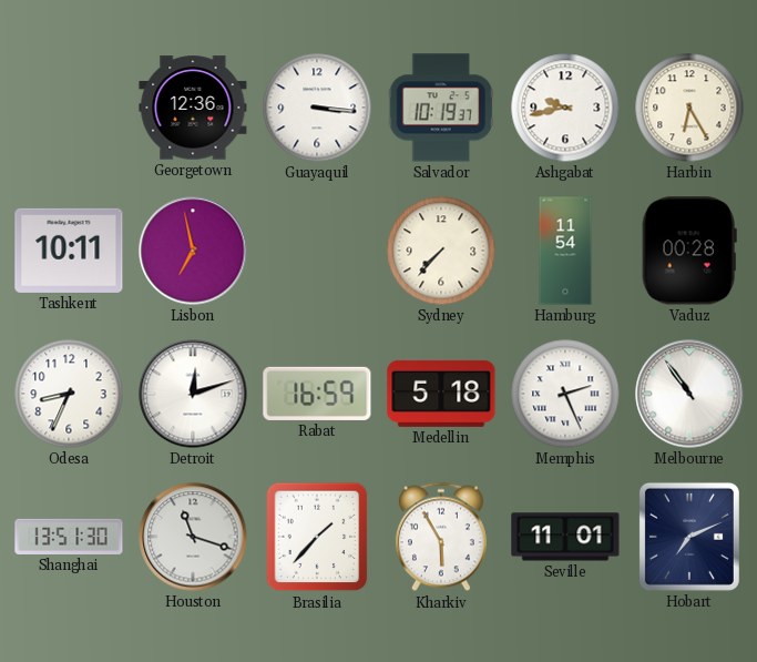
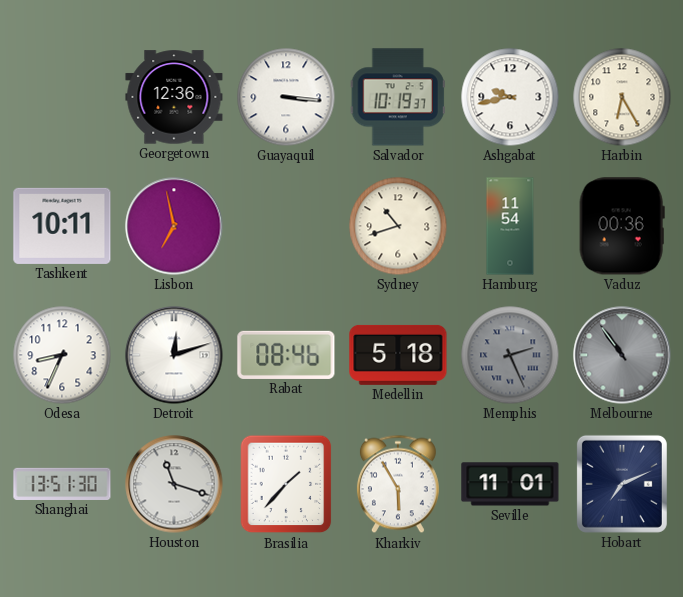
Sydney: 7:37 -> 10:42
Vaduz: 00:28 -> 00:36
Rabat: 16:59 -> 08:46
Memphis dial: white -> grey
Melbourne dial: white -> grey
